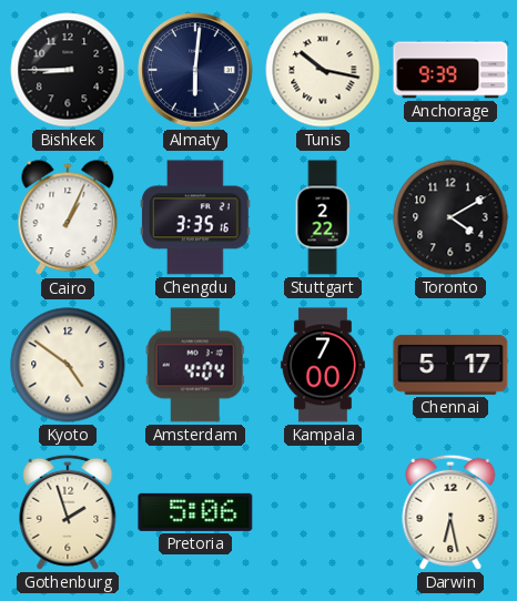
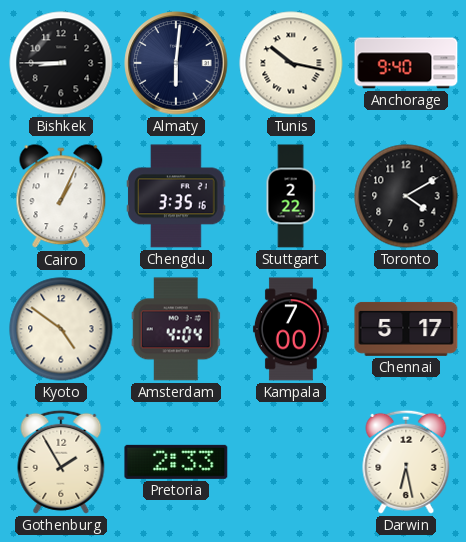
Anchorage: 9:39 -> 9:40
Gothenburg: 1:57 -> 1:55
Pretoria: 5:06 -> 2:33
